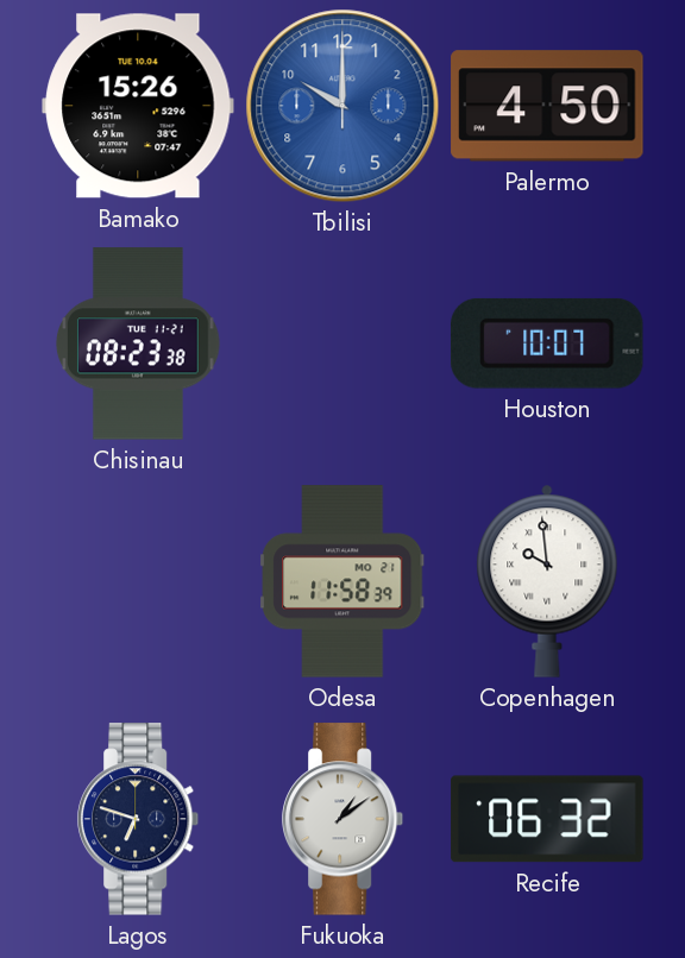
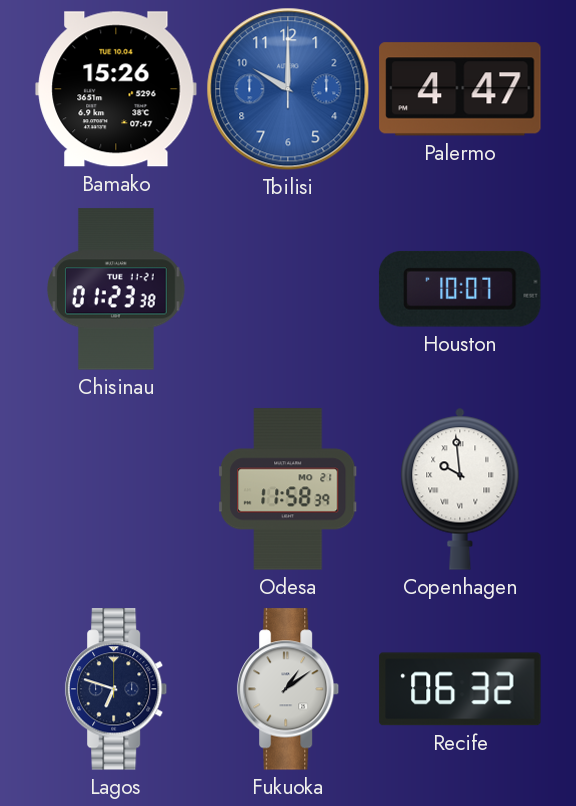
Palermo: 4:50 -> 4:47
Chisinau: 08:23 -> 01:23
